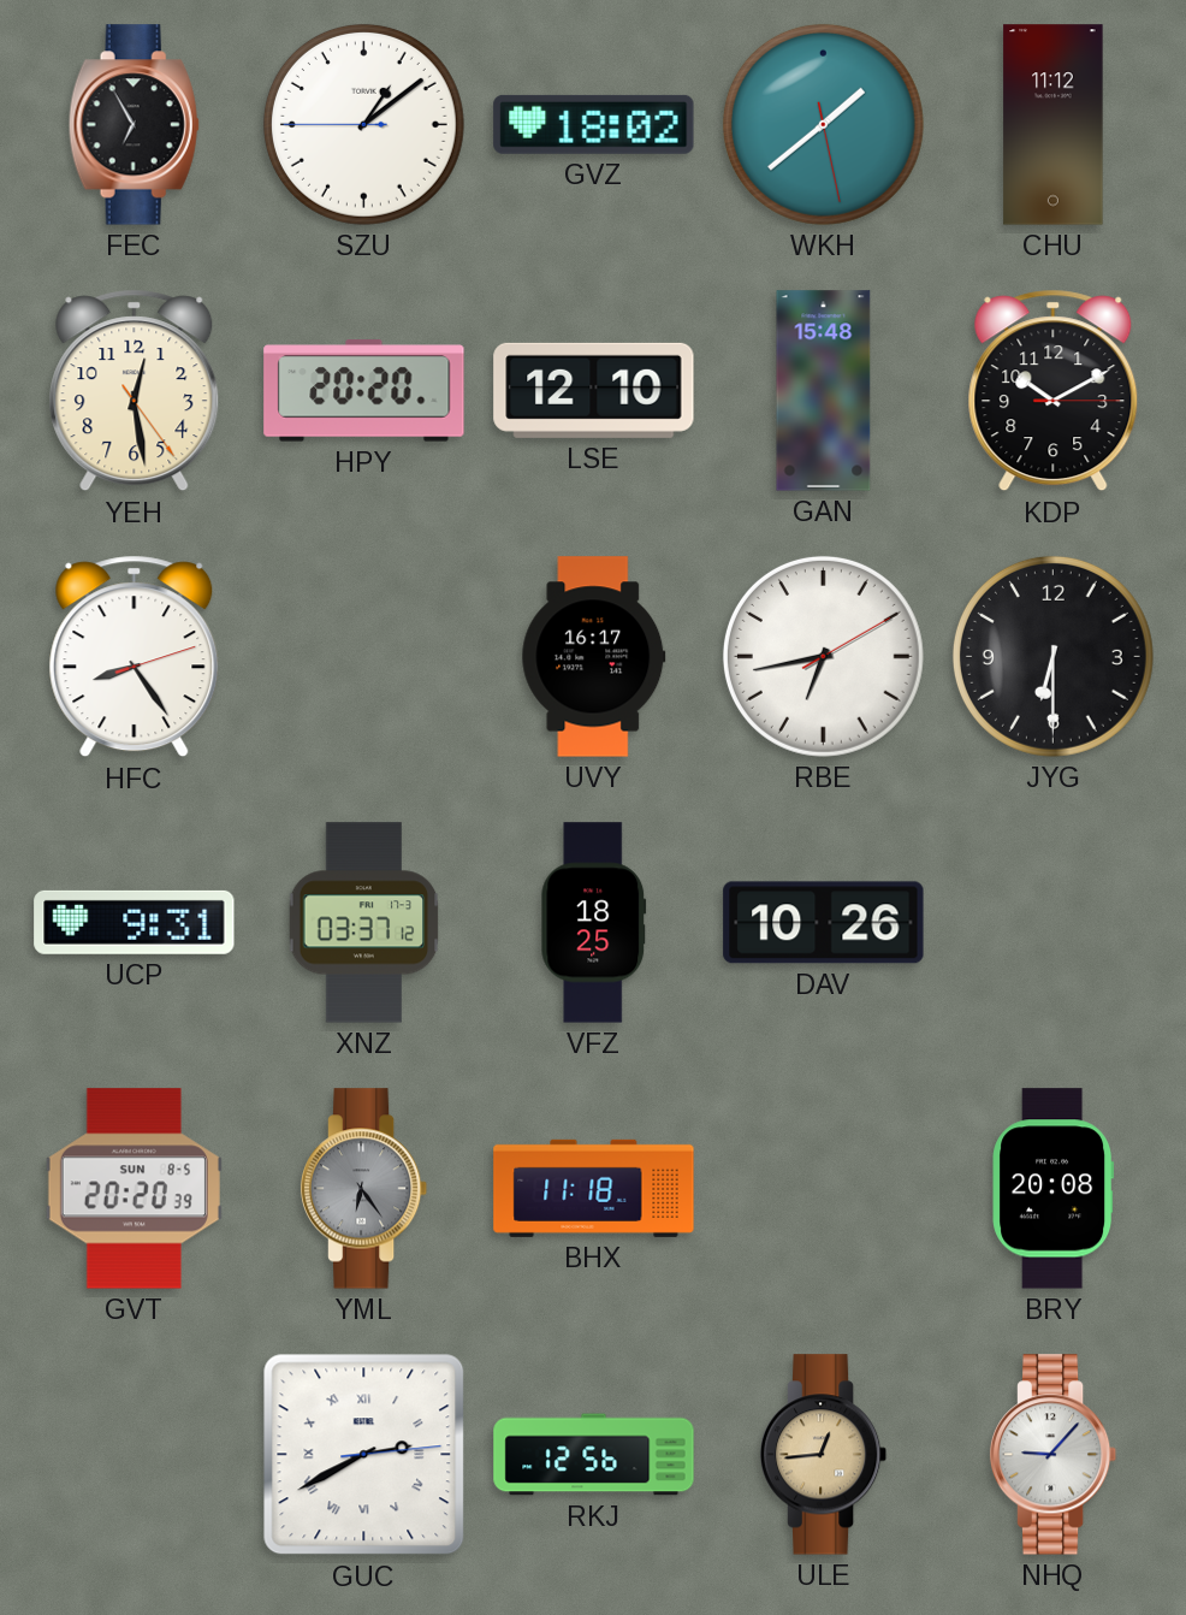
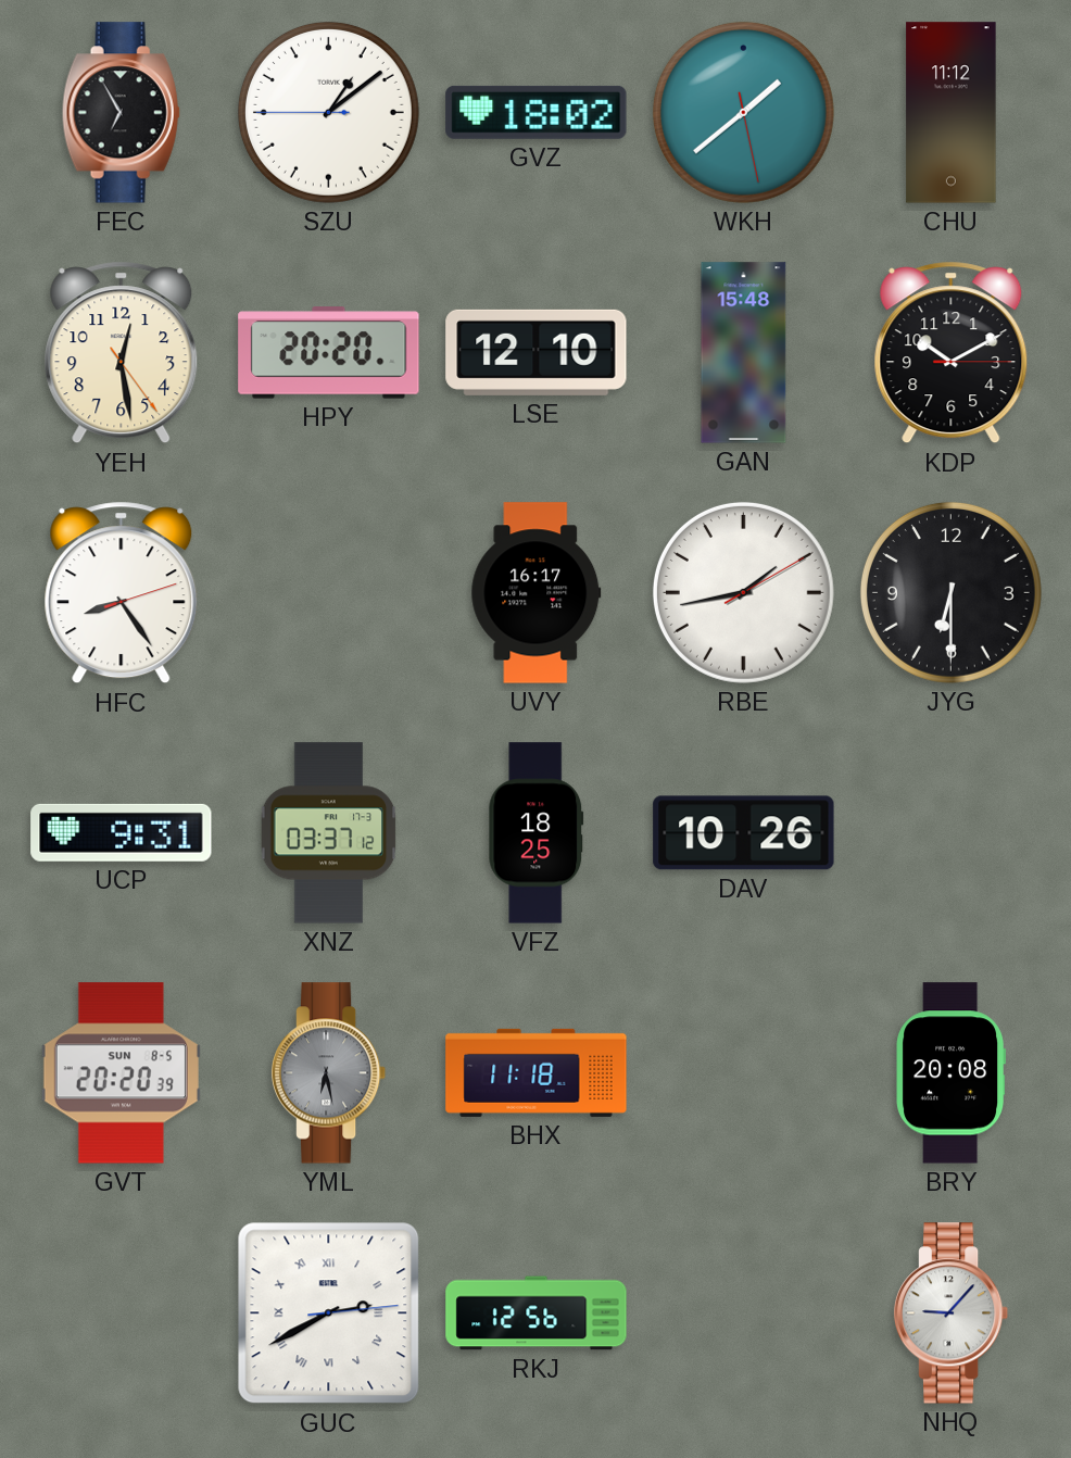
RBE: 6:43 -> 1:43
YML: 6:24 -> 6:28
ULE: 12:44 -> none
